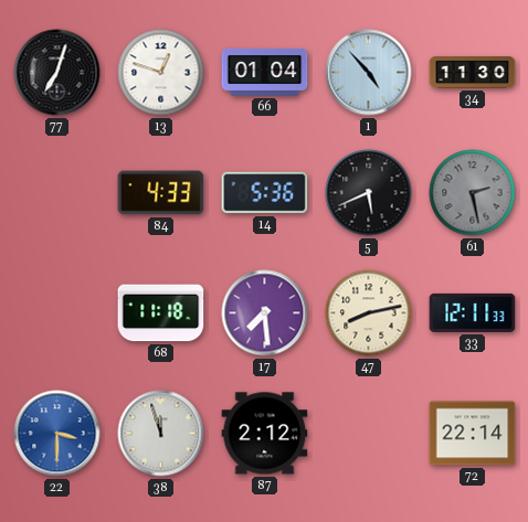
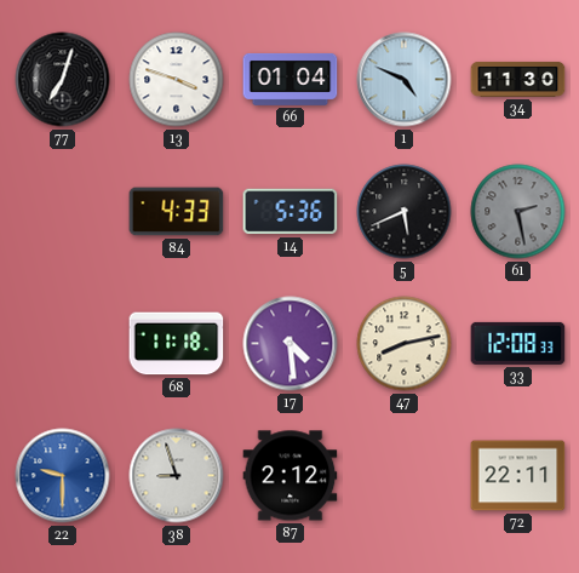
13: 12:48 -> 3:48
1: 4:53 -> 4:49
17: 7:29 -> 4:29
33: 12:11 -> 12:08
22: 3:30 -> 9:30
38: 11:57 -> 8:57
72: 22:14 -> 22:11
